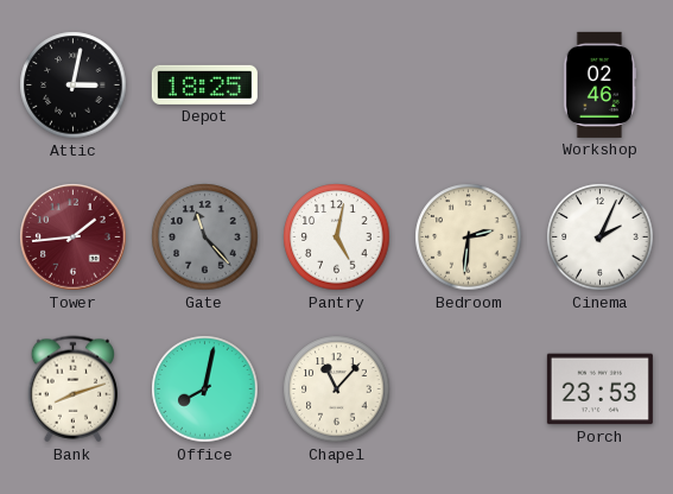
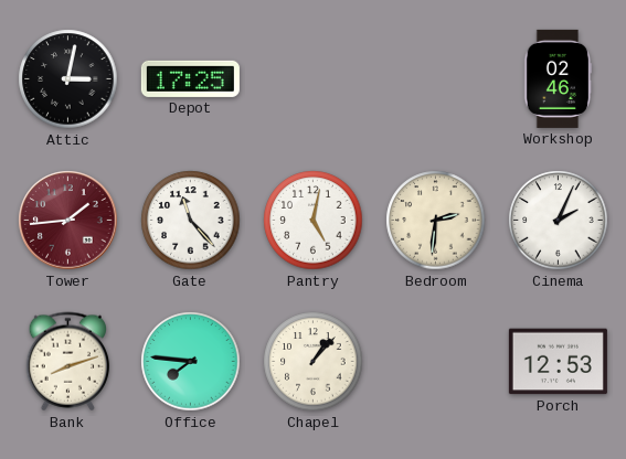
Depot: 18:25 -> 17:25
Gate dial: grey -> white
Office: 8:02 -> 7:46
Chapel: 11:07 -> 1:07
Porch: 23:53 -> 12:53
